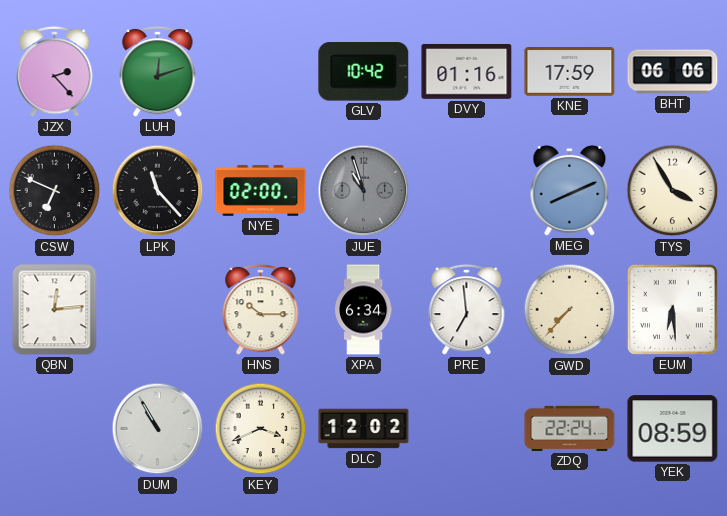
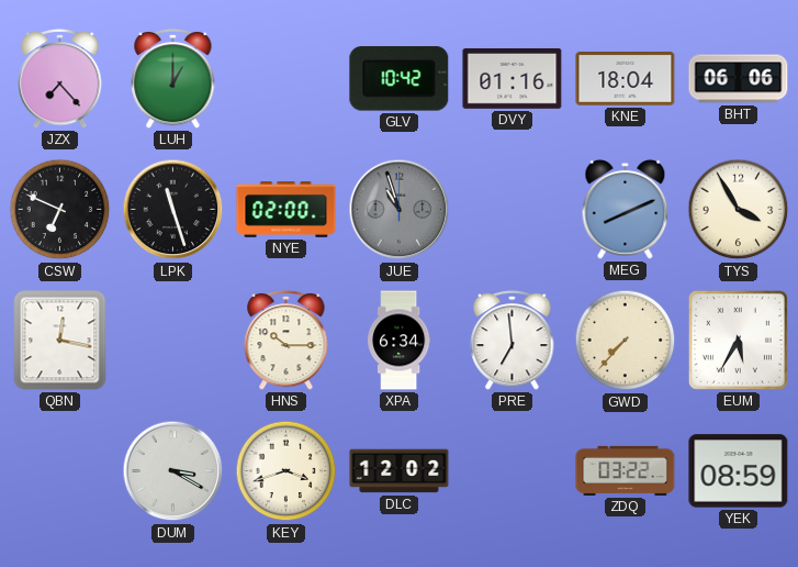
JZX: 2:23 -> 7:23
LUH: 12:12 -> 1:00
KNE: 17:59 -> 18:04
LPK: 11:23 -> 11:27
QBN: 12:14 -> 12:17
EUM: 6:29 -> 5:35
DUM: 10:55 -> 3:20
KEY: 3:41 -> 3:42
ZDQ: 22:24 -> 03:22
